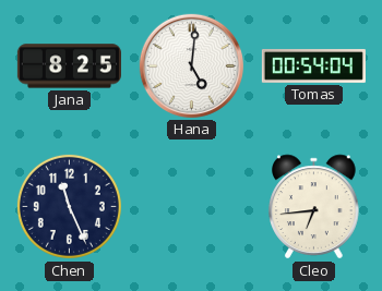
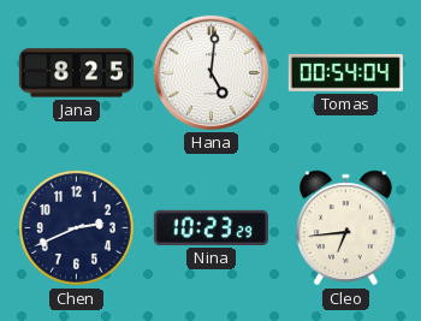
Chen: 11:26 -> 2:41
Nina: none -> 10:23
